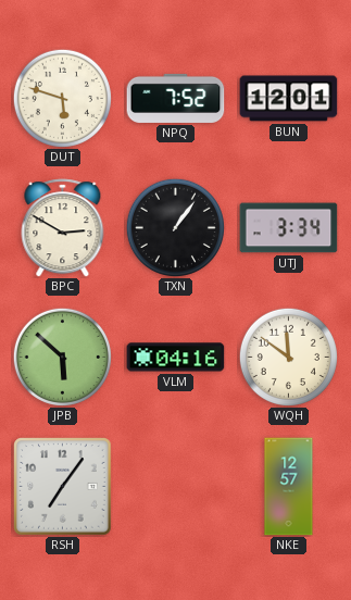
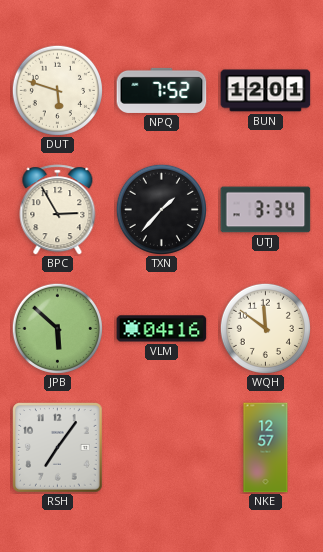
BPC: 2:50 -> 2:55
TXN: 1:06 -> 1:37
